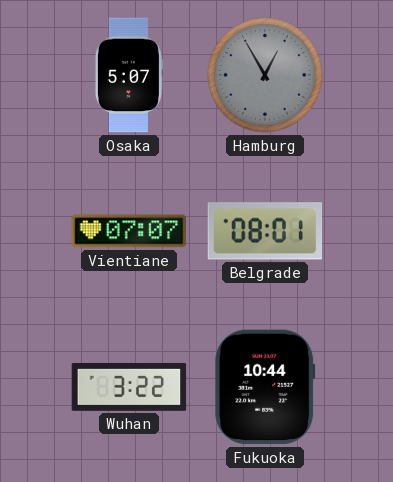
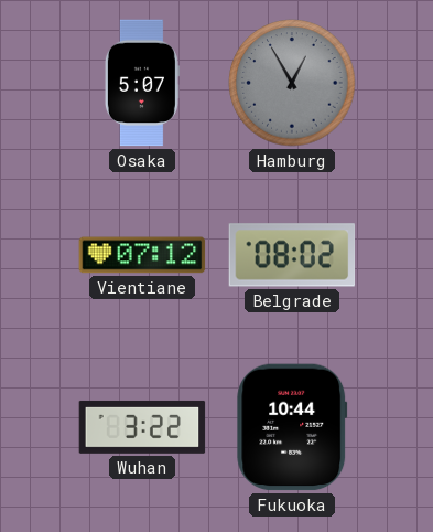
Vientiane: 07:07 -> 07:12
Belgrade: 08:01 -> 08:02
